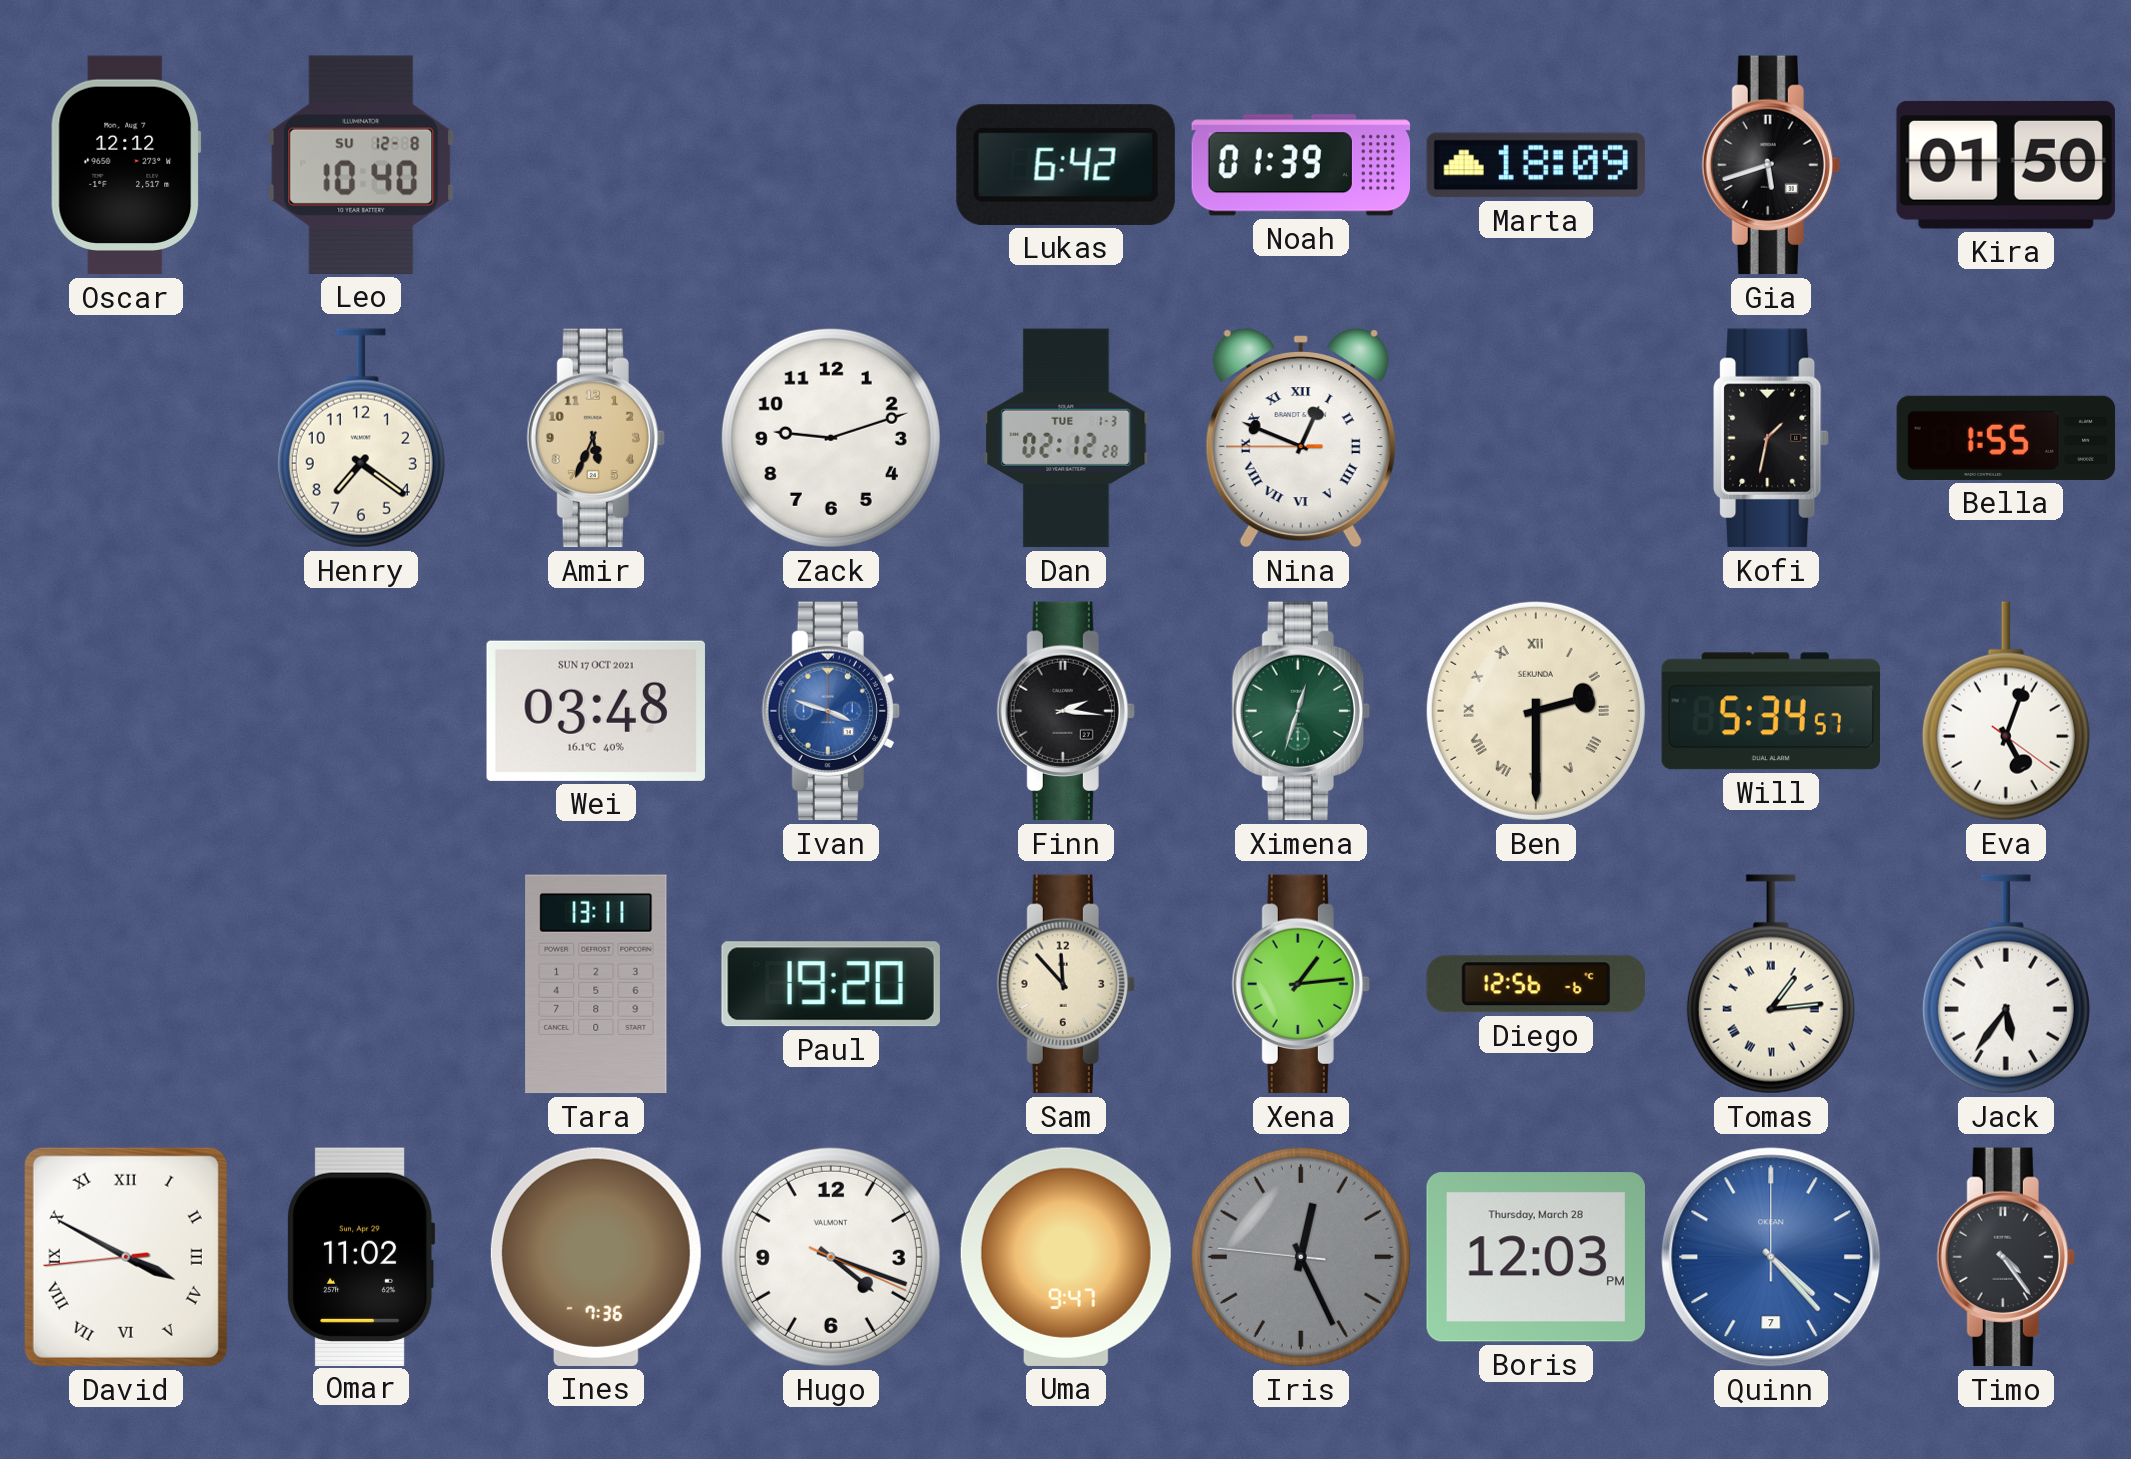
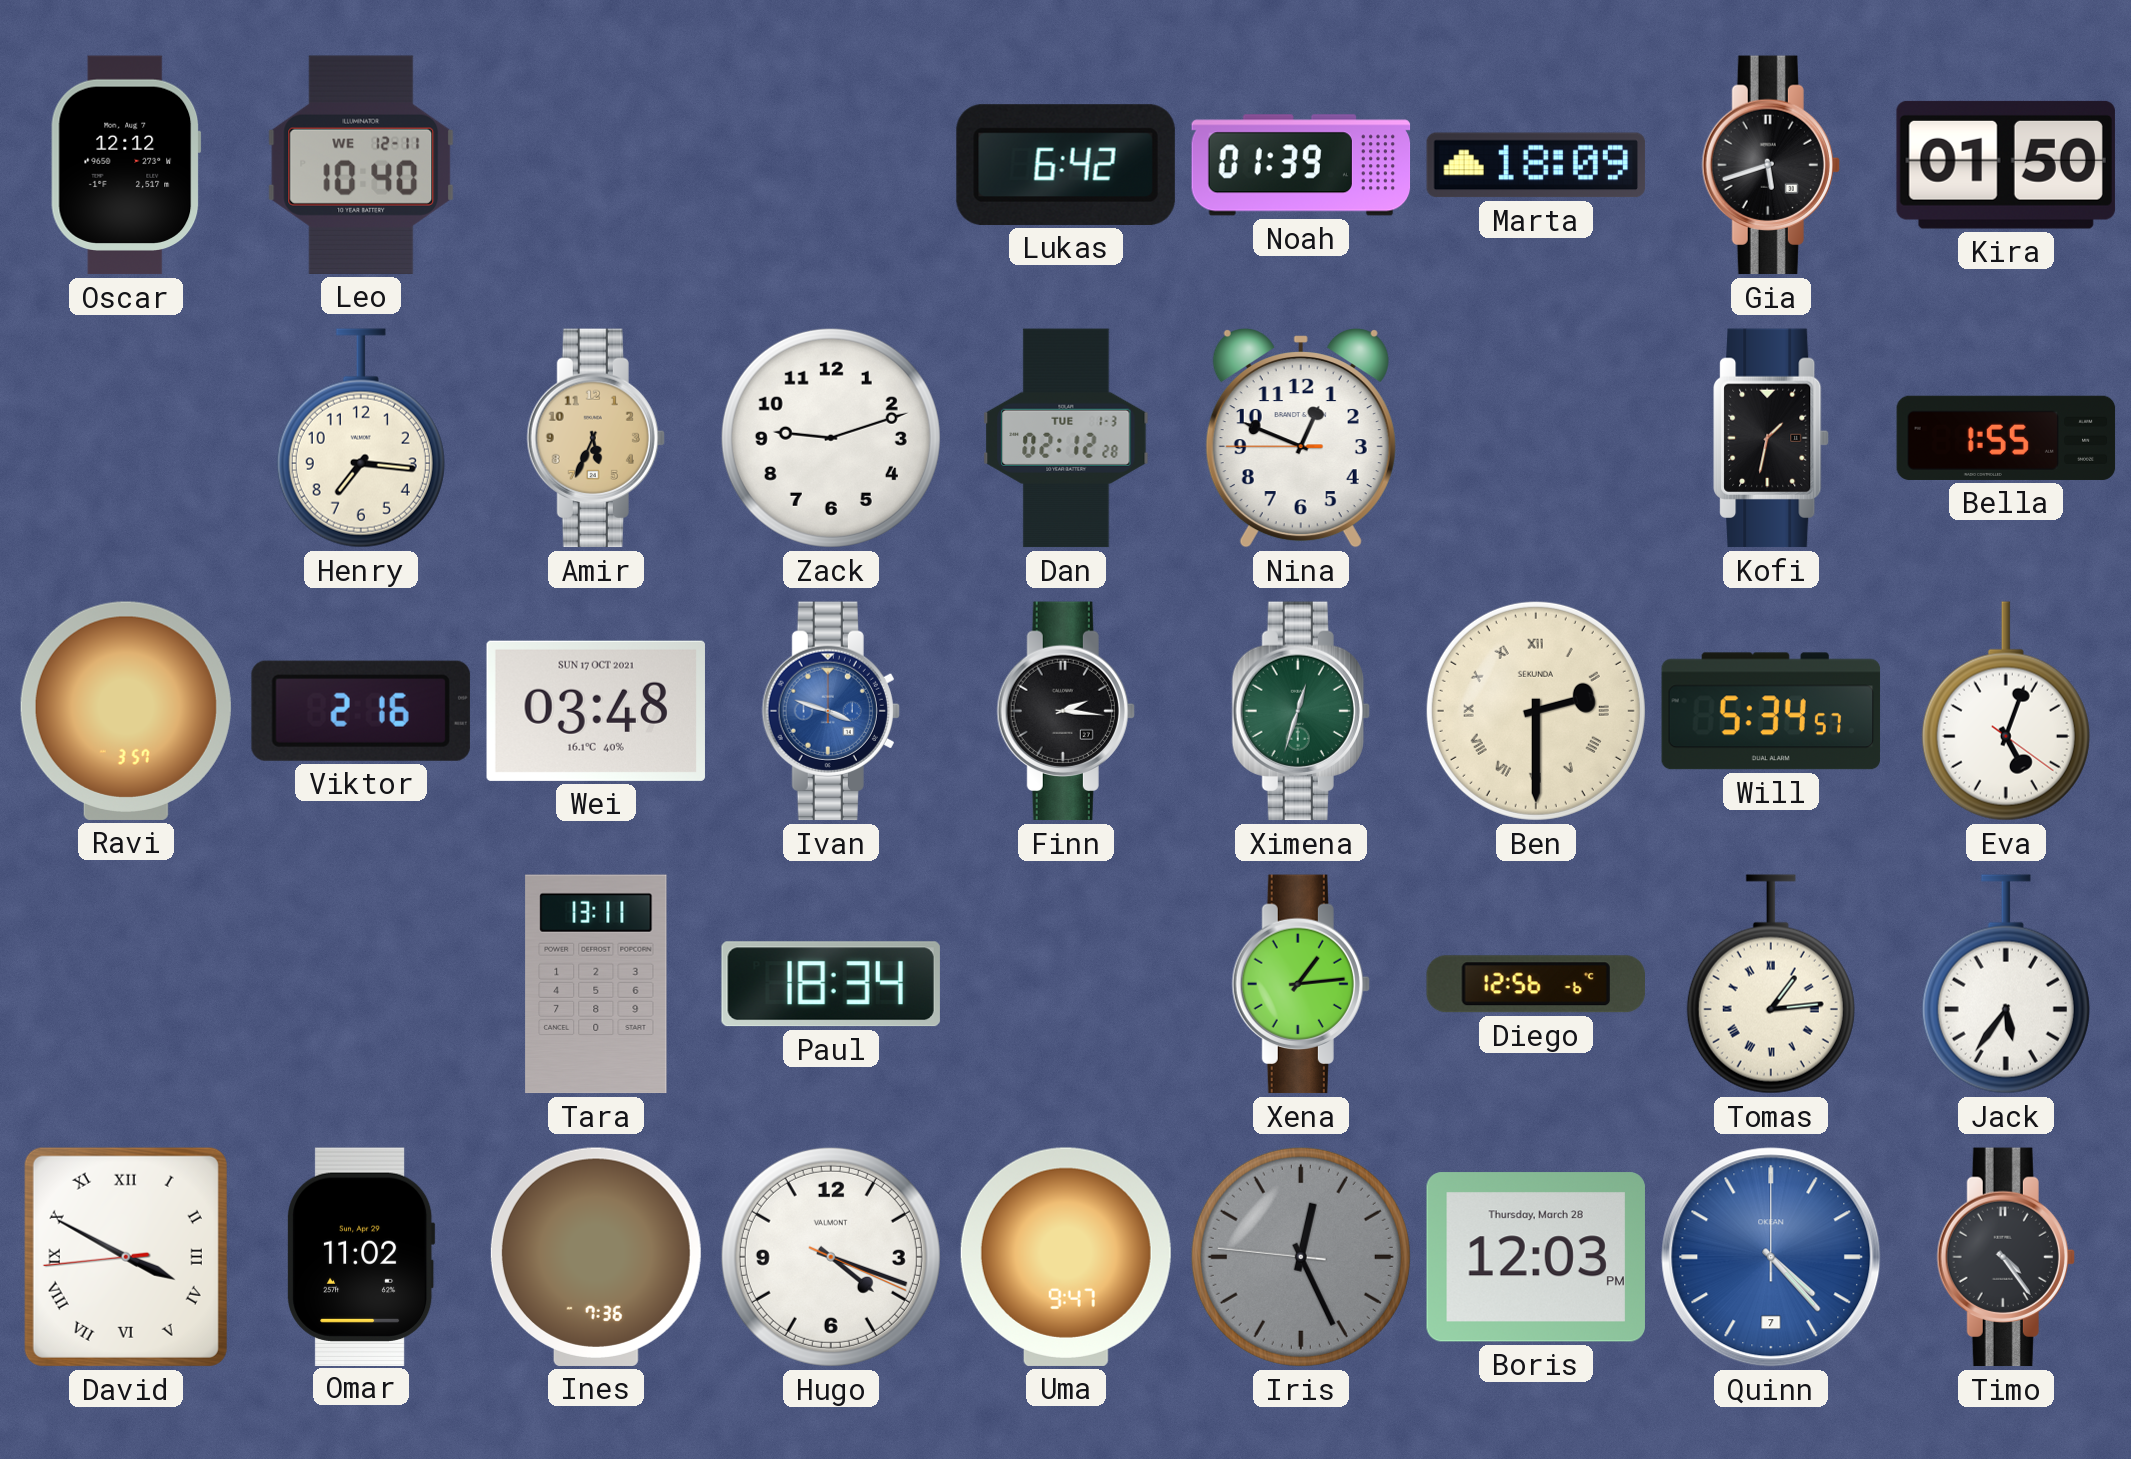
Leo date: SU 12-8 -> WE 12-11
Henry: 7:21 -> 7:16
Nina numerals: Roman -> Arabic
Ravi: none -> 3:57
Viktor: none -> 2:16
Paul: 19:20 -> 18:34
Sam: 11:53 -> none
